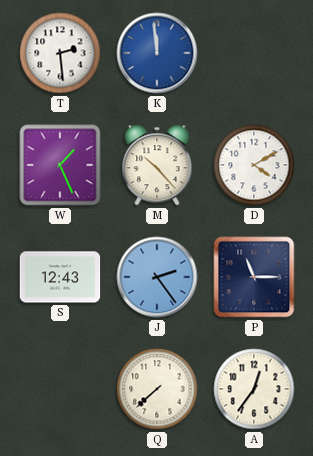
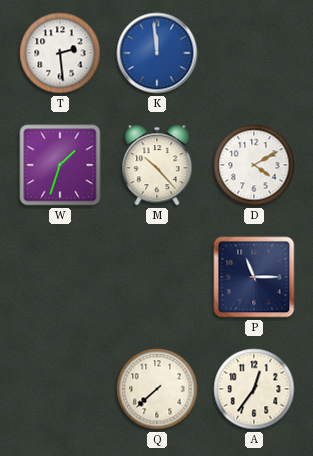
W: 1:26 -> 1:33
S: 12:43 -> none
J: 2:24 -> none
